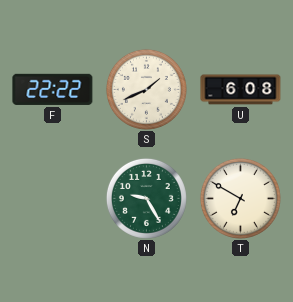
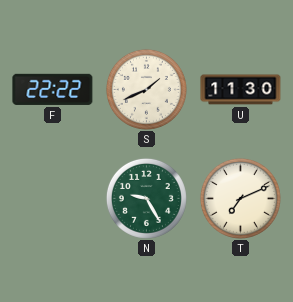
U: 6:08 -> 11:30
T: 6:50 -> 7:11
